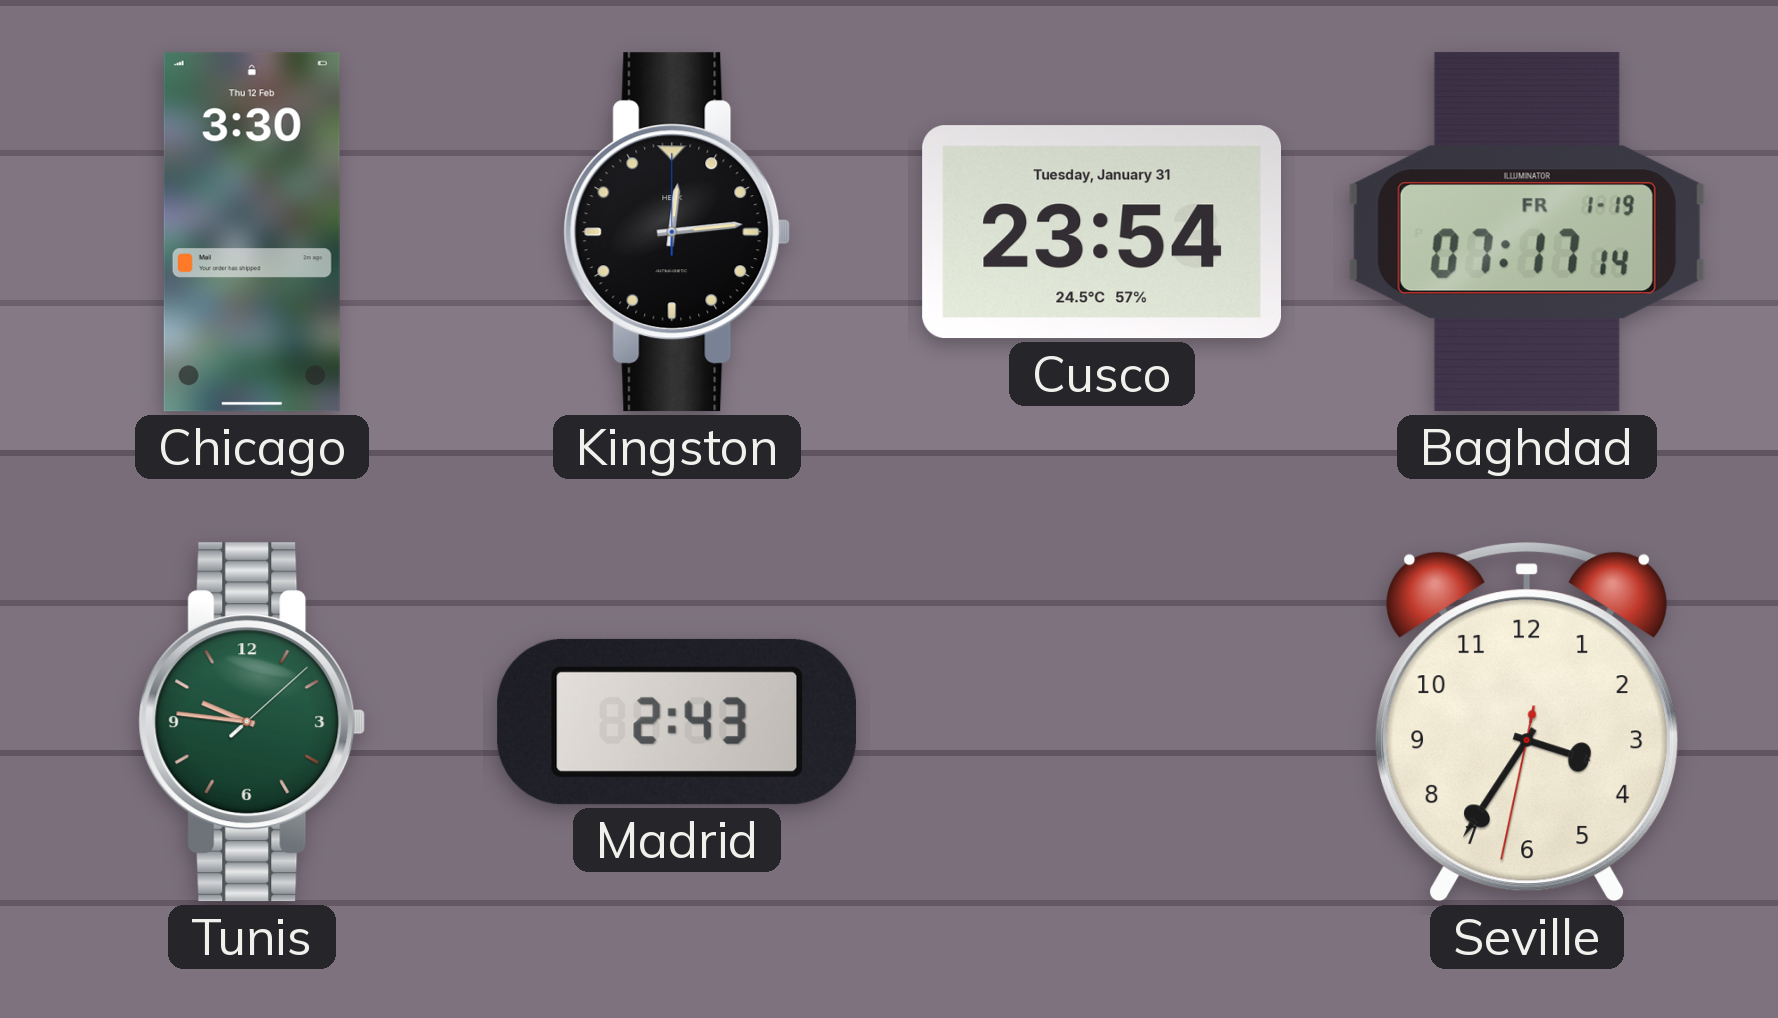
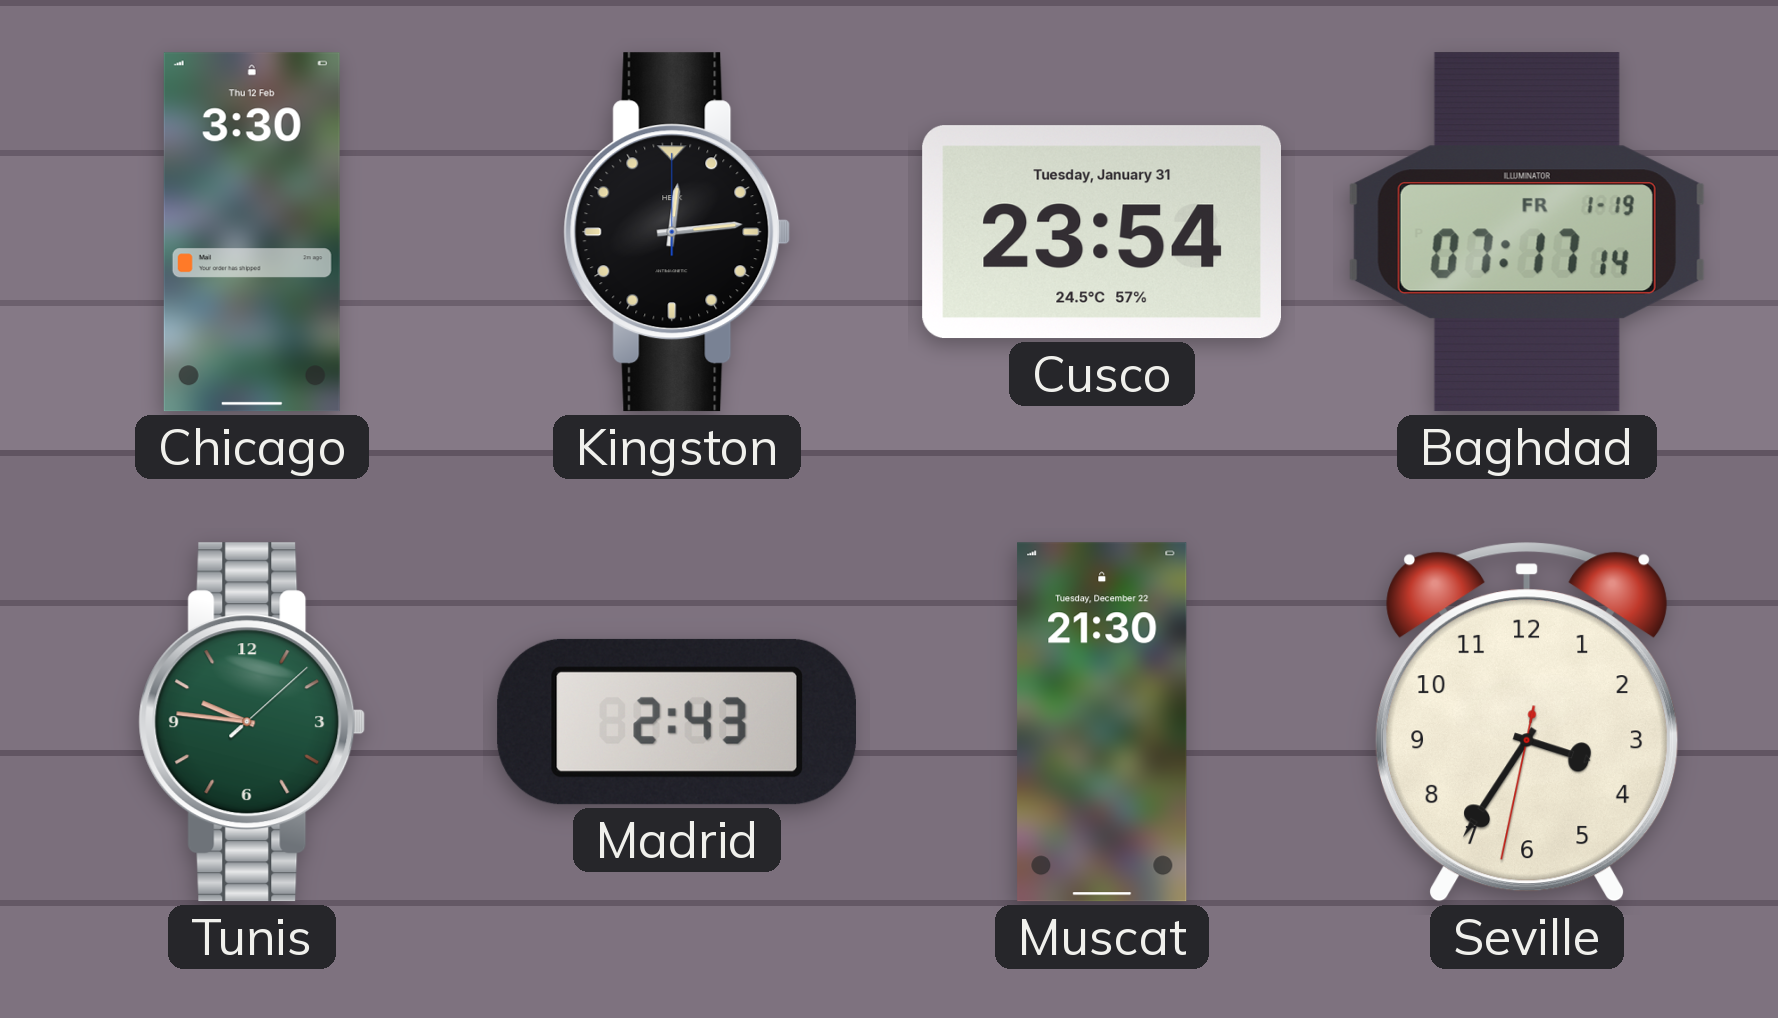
Muscat: none -> 21:30
